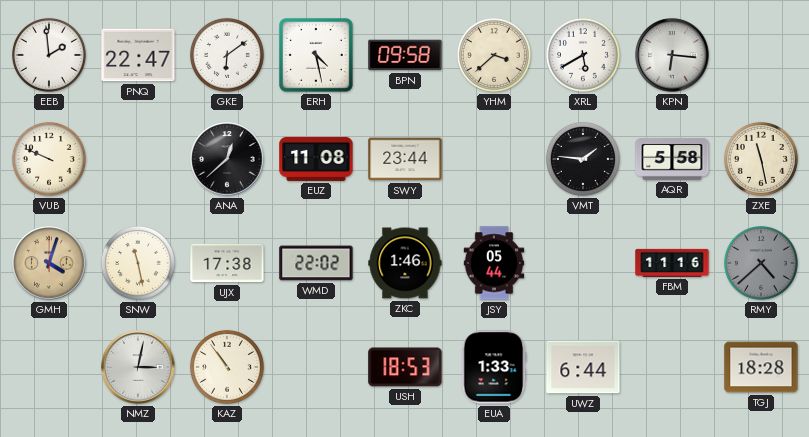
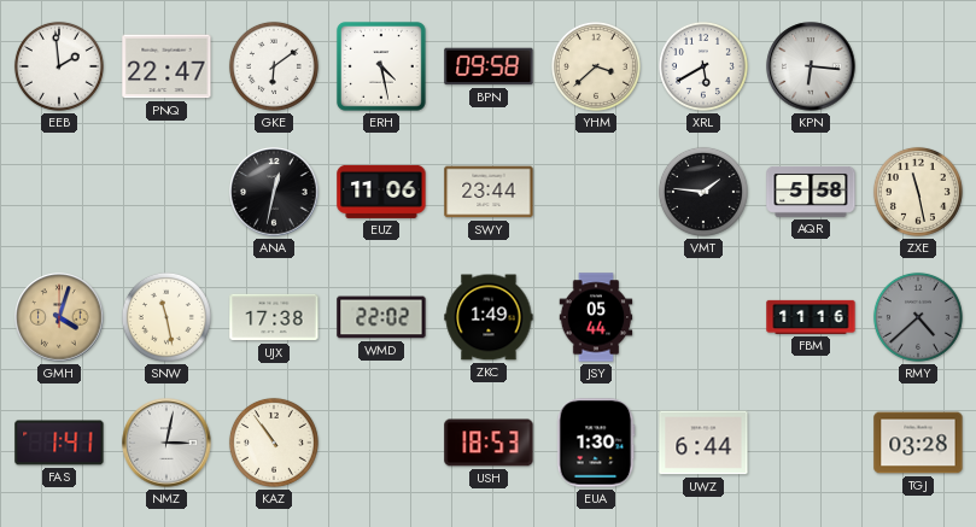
VUB: 9:49 -> none
ANA: 12:38 -> 12:32
EUZ: 11:08 -> 11:06
ZKC: 1:46 -> 1:49
FAS: none -> 1:41
EUA: 1:33 -> 1:30
TGJ: 18:28 -> 03:28
